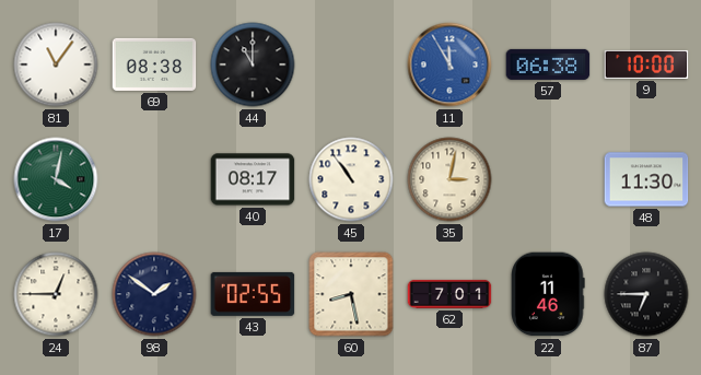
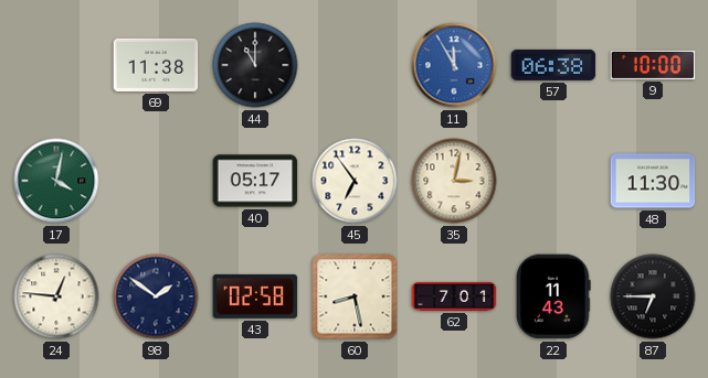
81: 11:06 -> none
69: 08:38 -> 11:38
40: 08:17 -> 05:17
45: 10:54 -> 6:54
24: 12:45 -> 12:46
43: 02:55 -> 02:58
22: 11:46 -> 11:43
